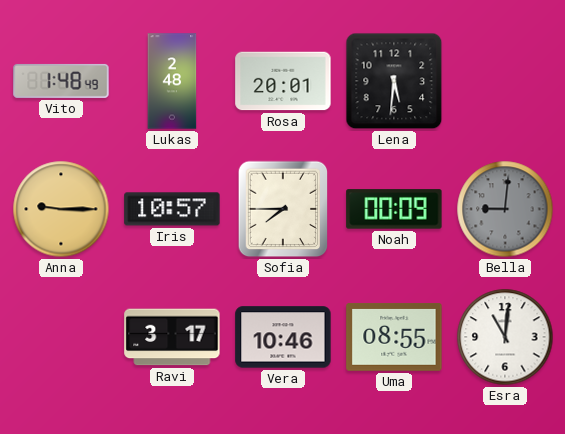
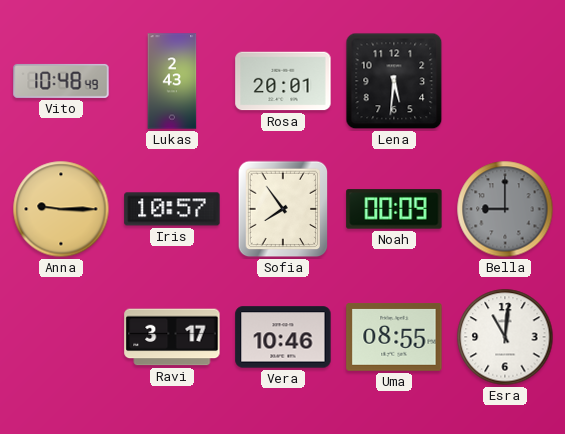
Vito: 1:48 -> 10:48
Lukas: 2:48 -> 2:43
Sofia: 7:45 -> 7:54
Bella: 9:01 -> 9:00
